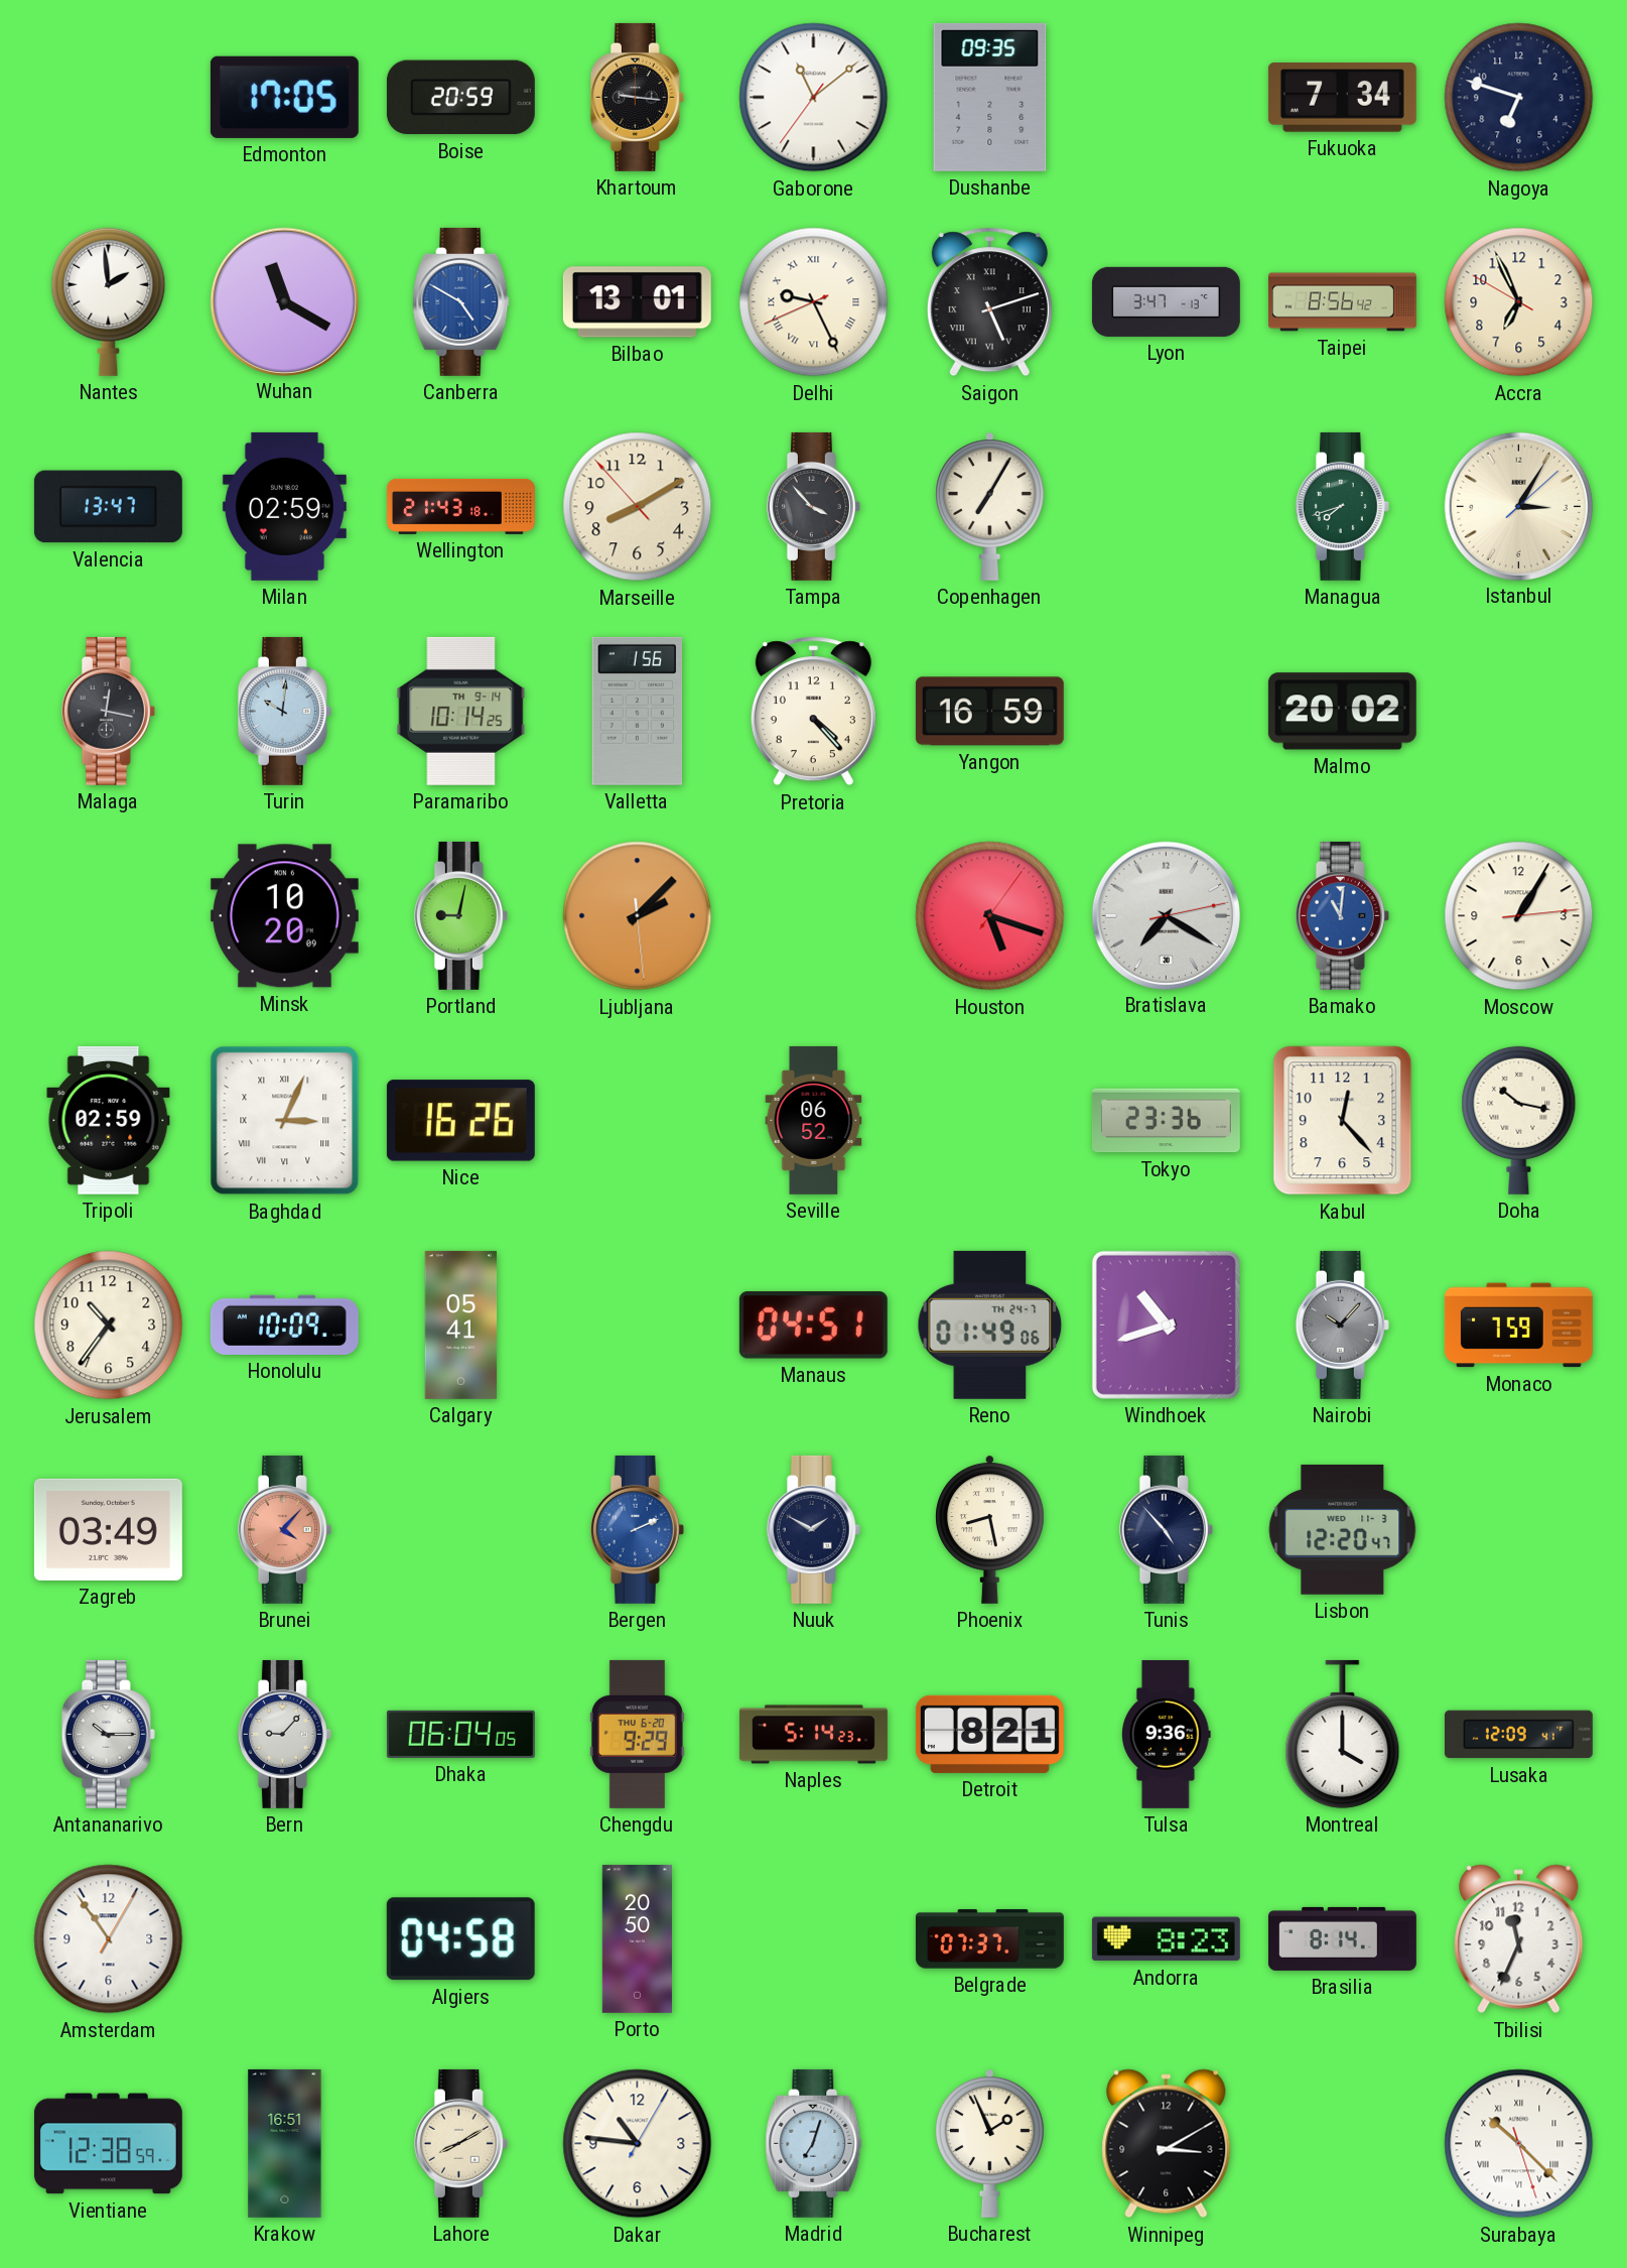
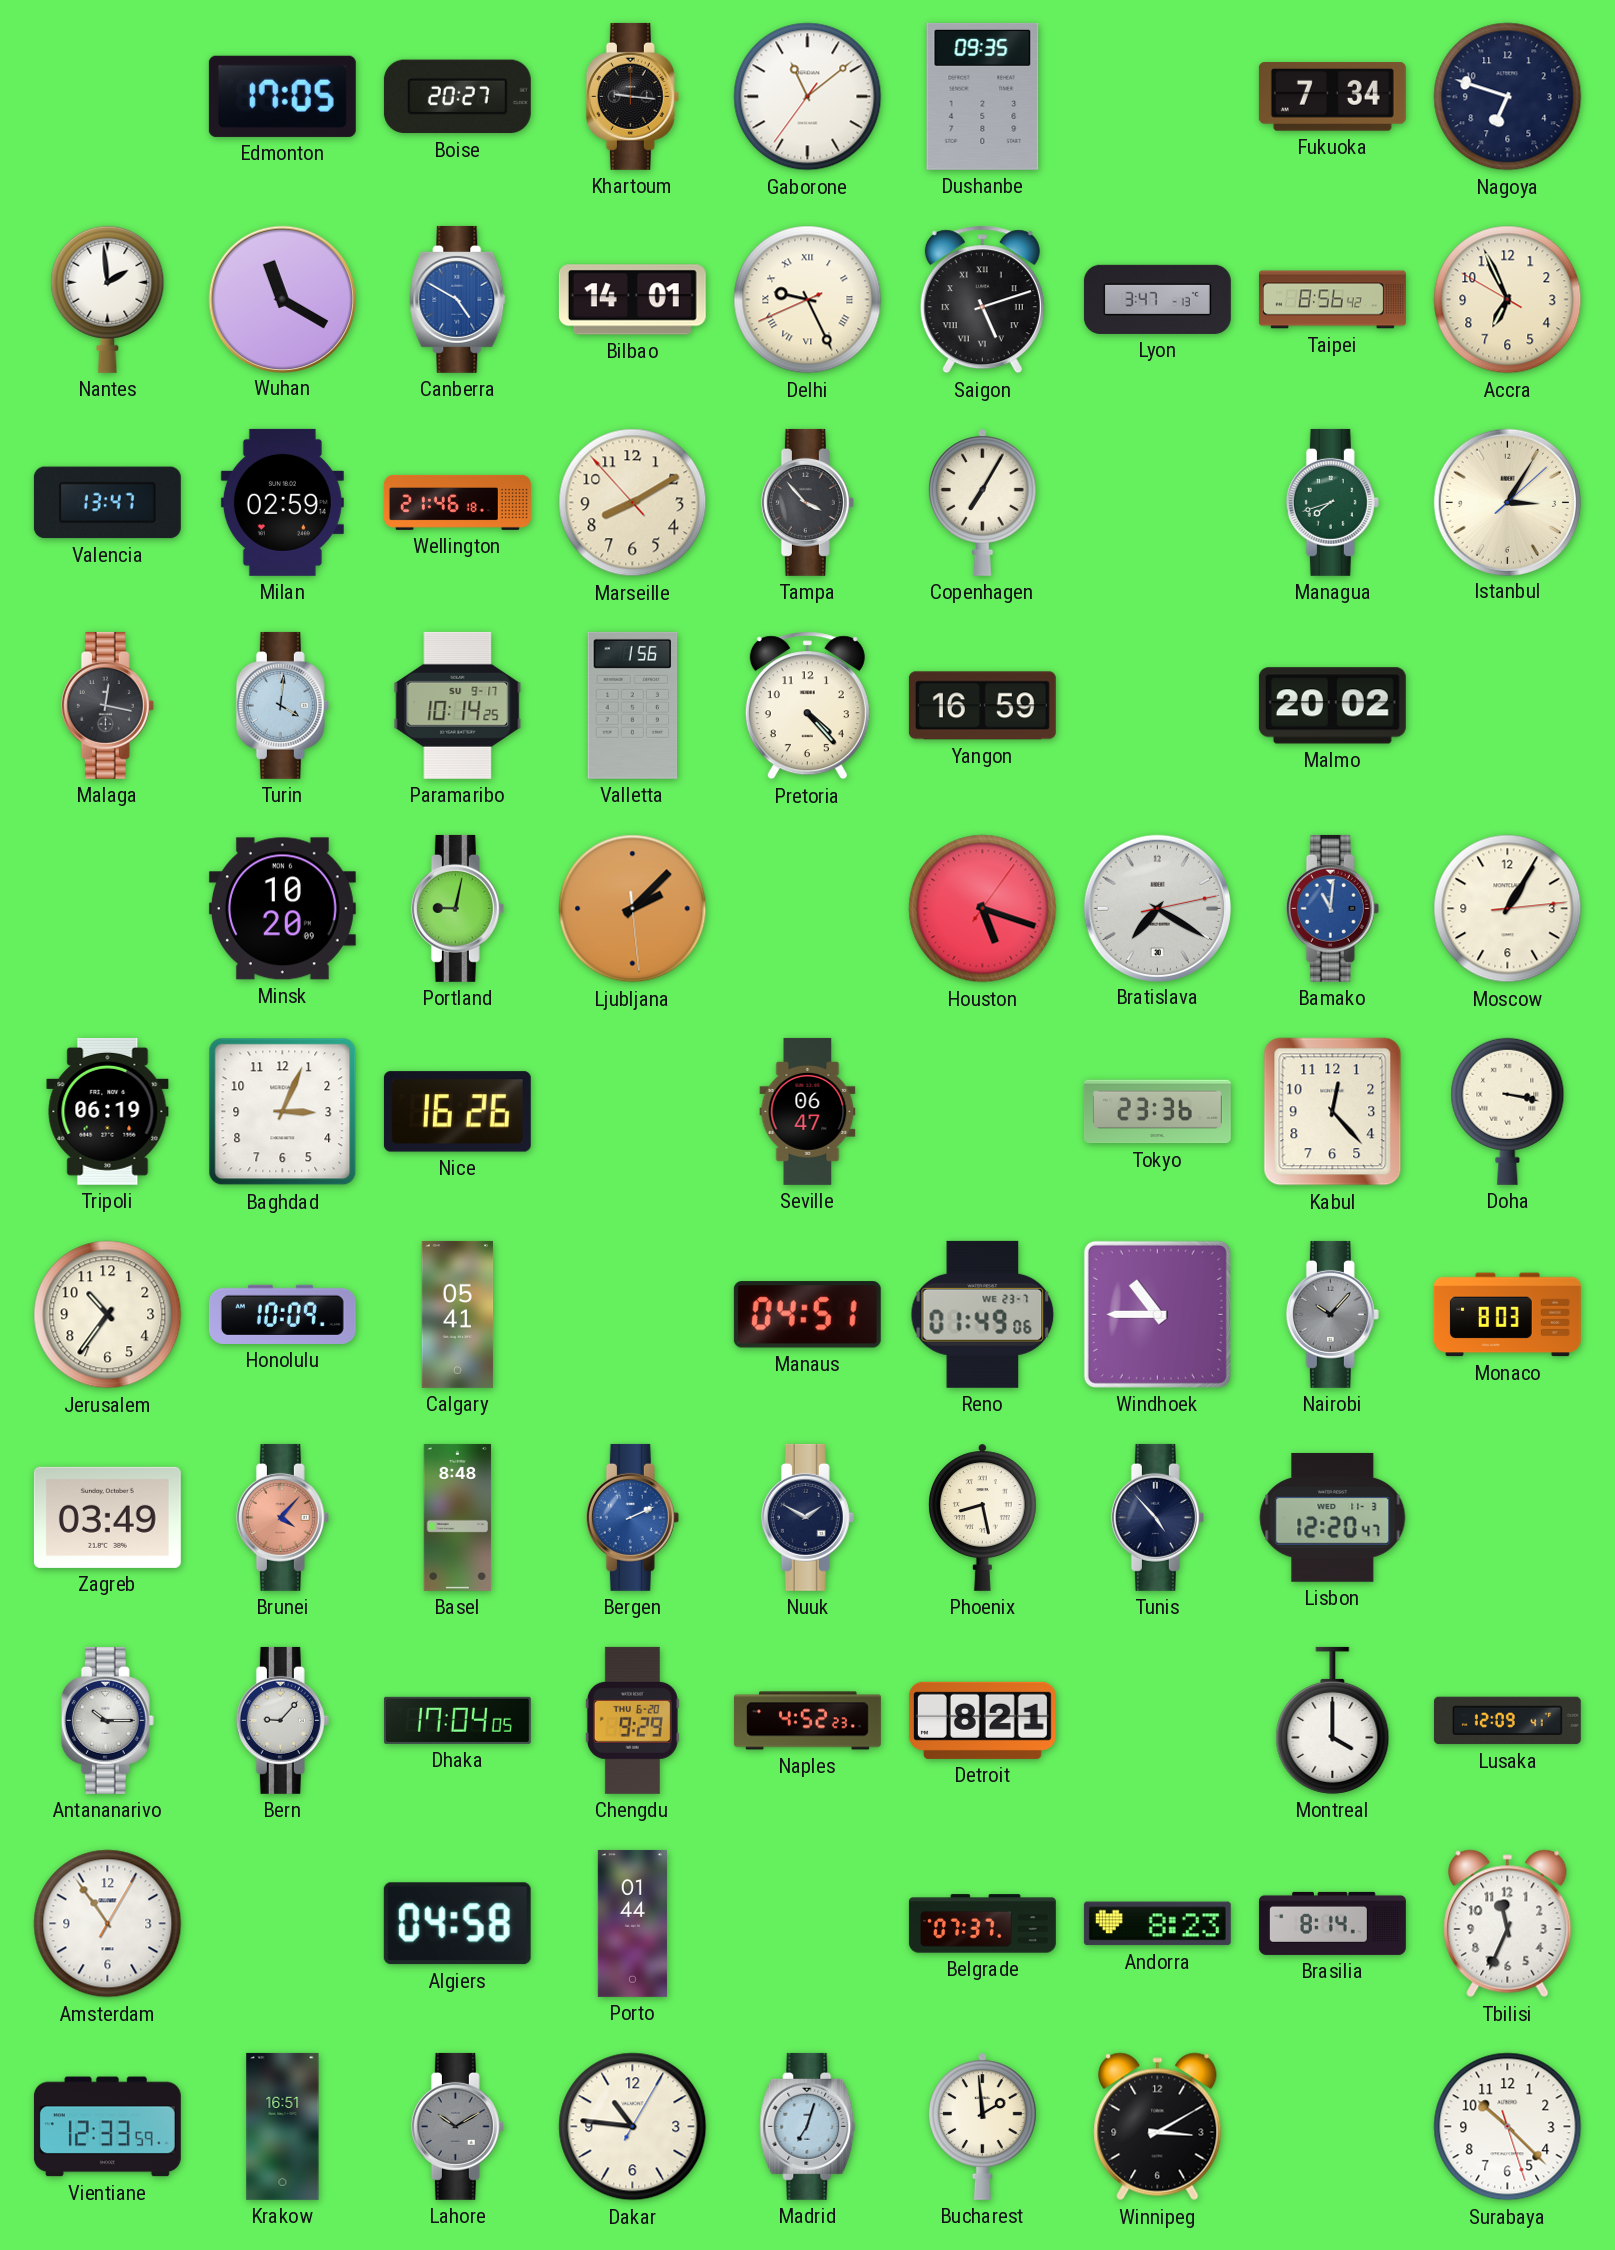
Boise: 20:59 -> 20:27
Bilbao: 13:01 -> 14:01
Wellington: 21:43 -> 21:46
Turin: 10:01 -> 4:01
Paramaribo date: TH 9-14 -> SU 9-17
Tripoli: 02:59 -> 06:19
Baghdad numerals: Roman -> Arabic
Seville: 06:52 -> 06:47
Doha: 10:17 -> 3:17
Reno date: TH 24-7 -> WE 23-7
Windhoek: 10:42 -> 10:45
Monaco: 7:59 -> 8:03
Basel: none -> 8:48
Dhaka: 06:04 -> 17:04
Naples: 5:14 -> 4:52
Tulsa: 9:36 -> none
Porto: 20:50 -> 01:44
Vientiane: 12:38 -> 12:33
Lahore: 8:10 -> 10:10
Lahore dial: cream -> grey
Bucharest: 1:56 -> 1:59
Surabaya numerals: Roman -> Arabic
